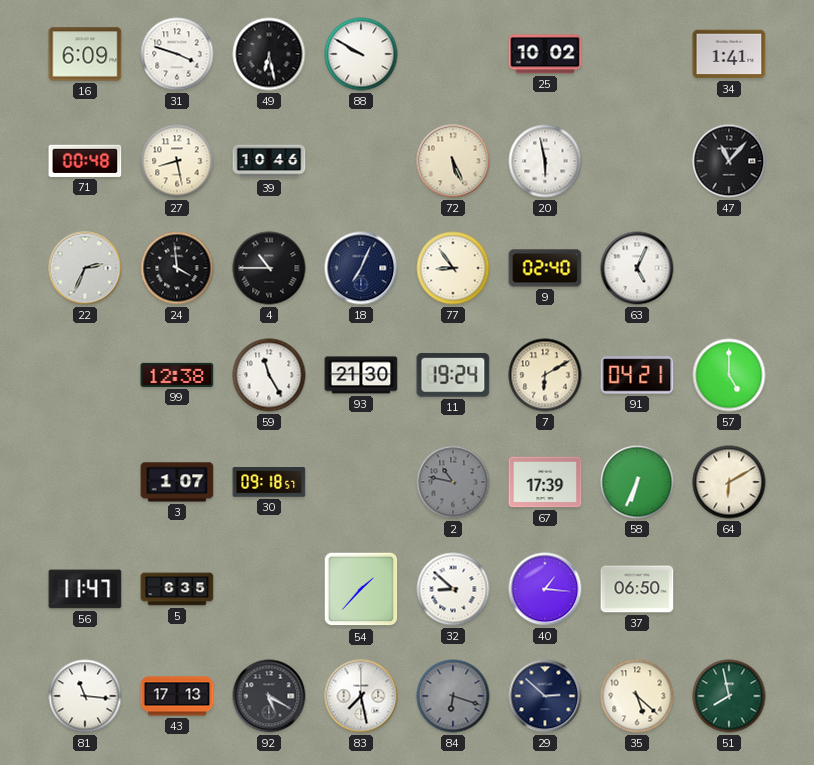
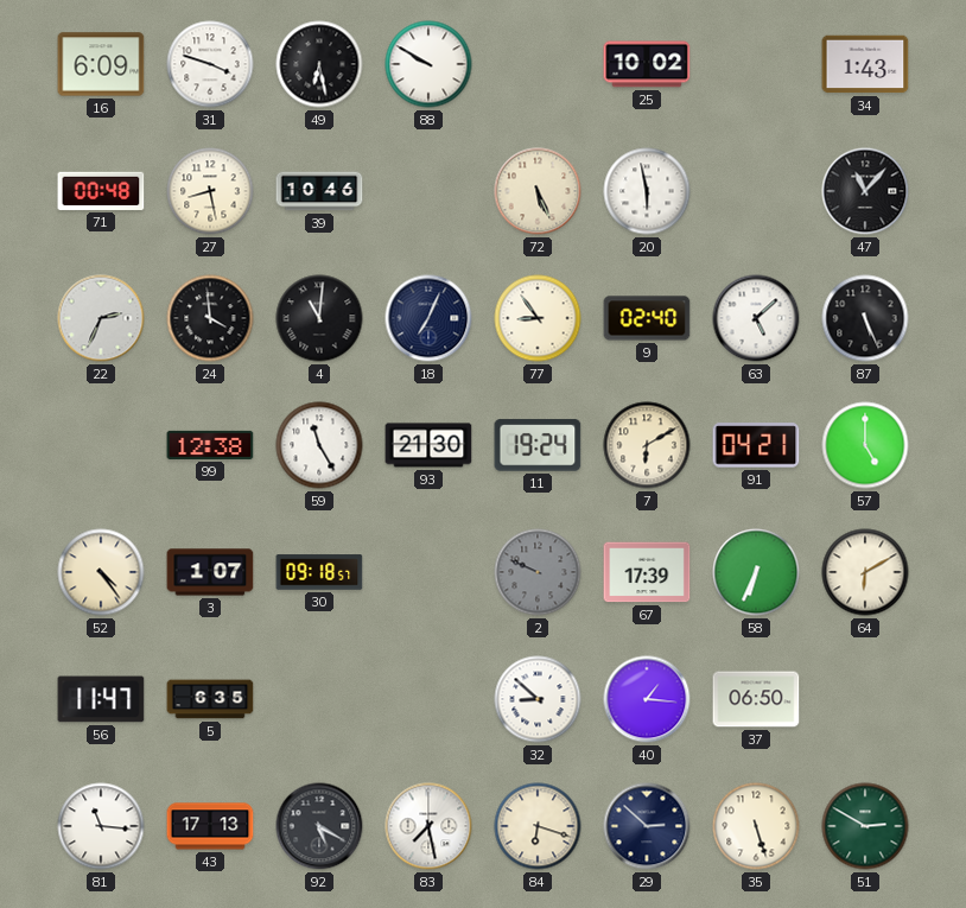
34: 1:41 -> 1:43
4: 10:45 -> 11:01
63: 5:04 -> 5:08
87: none -> 5:26
52: none -> 4:24
2: 10:47 -> 9:49
54: 1:37 -> none
84 dial: grey -> cream
35: 5:22 -> 5:27
51: 7:58 -> 2:50
